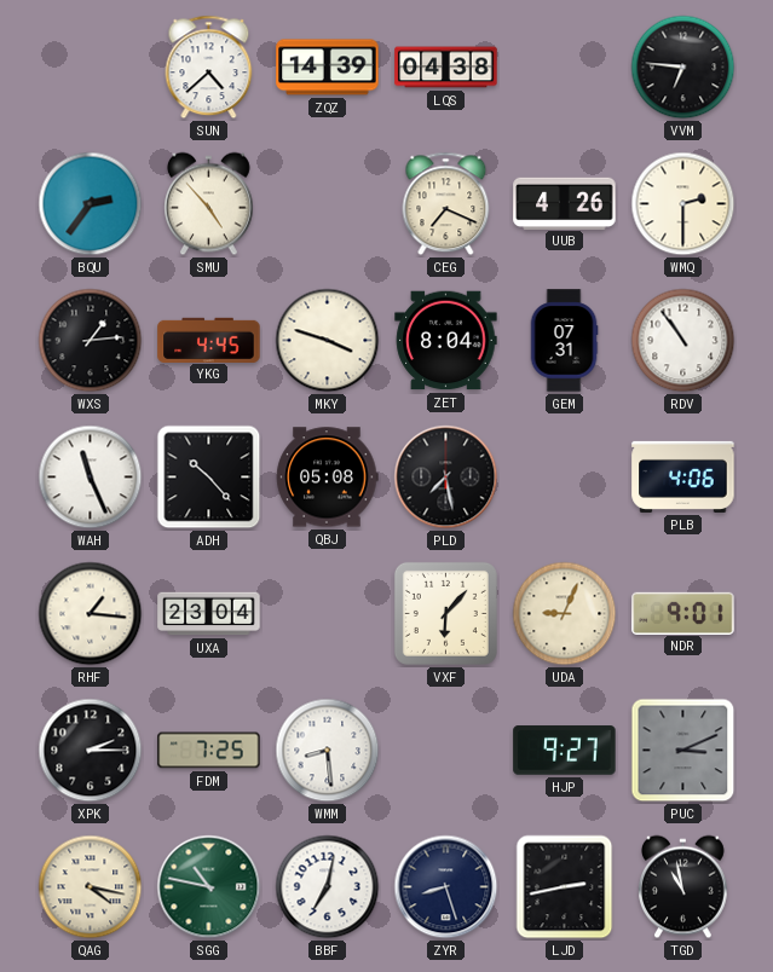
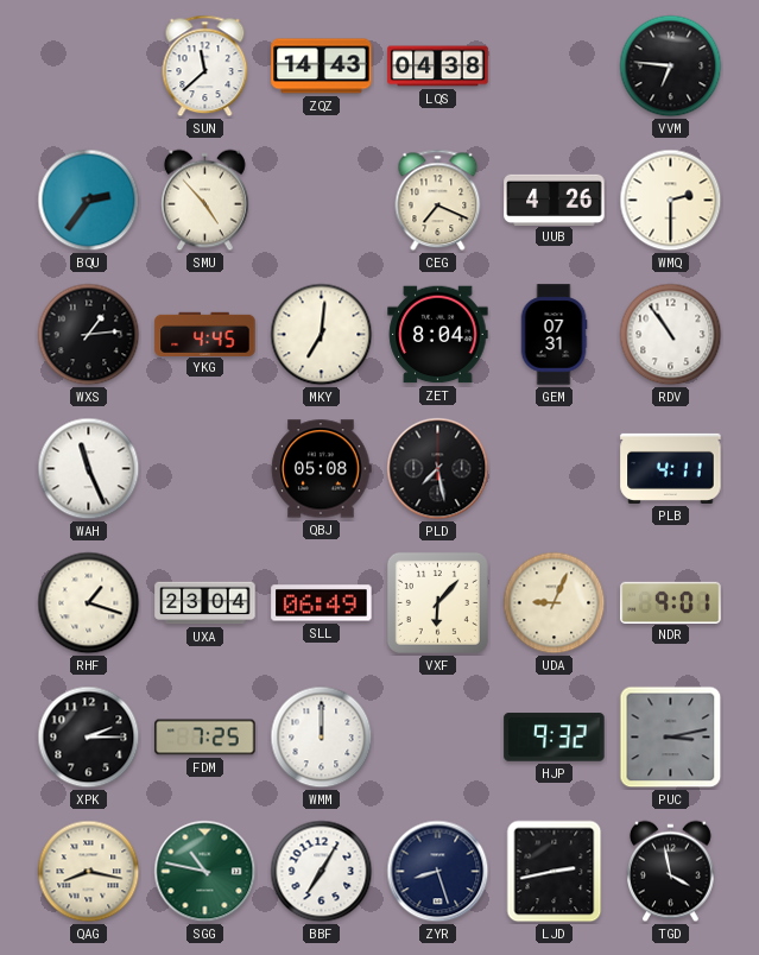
SUN: 4:38 -> 11:38
ZQZ: 14:39 -> 14:43
MKY: 3:48 -> 7:01
ADH: 10:23 -> none
PLB: 4:06 -> 4:11
RHF: 1:16 -> 1:18
SLL: none -> 06:49
WMM: 8:29 -> 12:00
HJP: 9:27 -> 9:32
PUC: 3:11 -> 3:13
QAG: 4:17 -> 8:17
BBF: 7:02 -> 7:05
TGD: 10:58 -> 3:58
